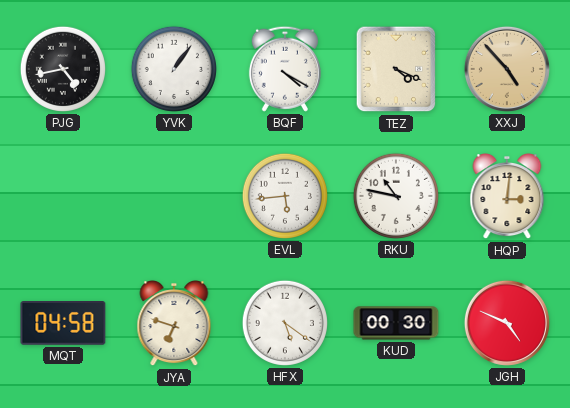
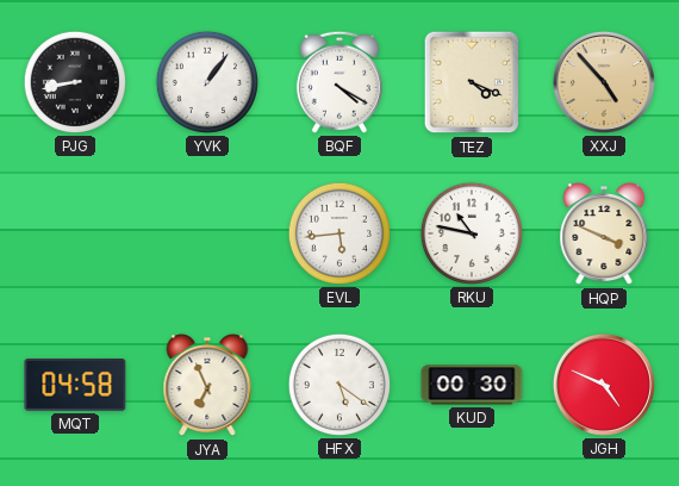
PJG: 4:43 -> 8:43
HQP: 3:01 -> 3:49
JYA: 6:48 -> 6:56
